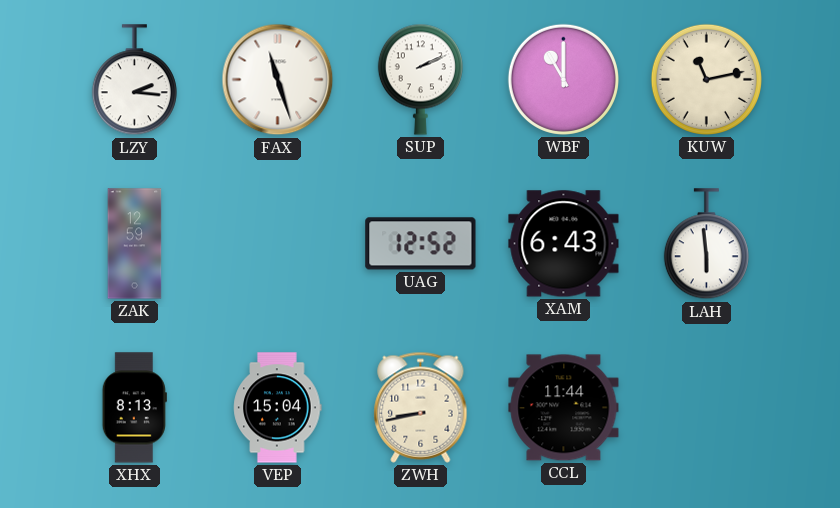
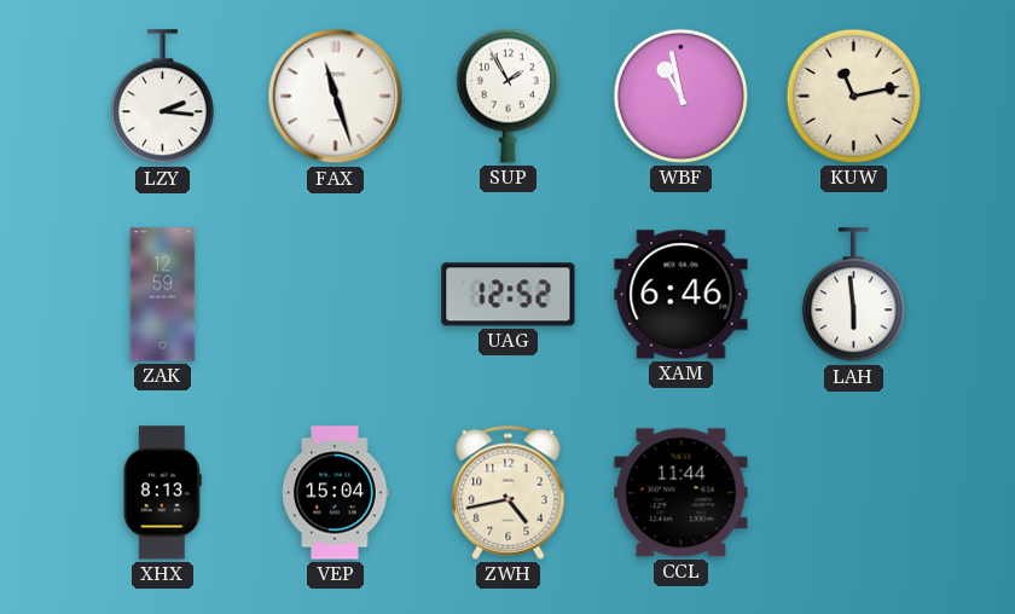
SUP: 2:11 -> 1:55
WBF: 11:00 -> 10:58
XAM: 6:43 -> 6:46
ZWH: 8:43 -> 4:43
